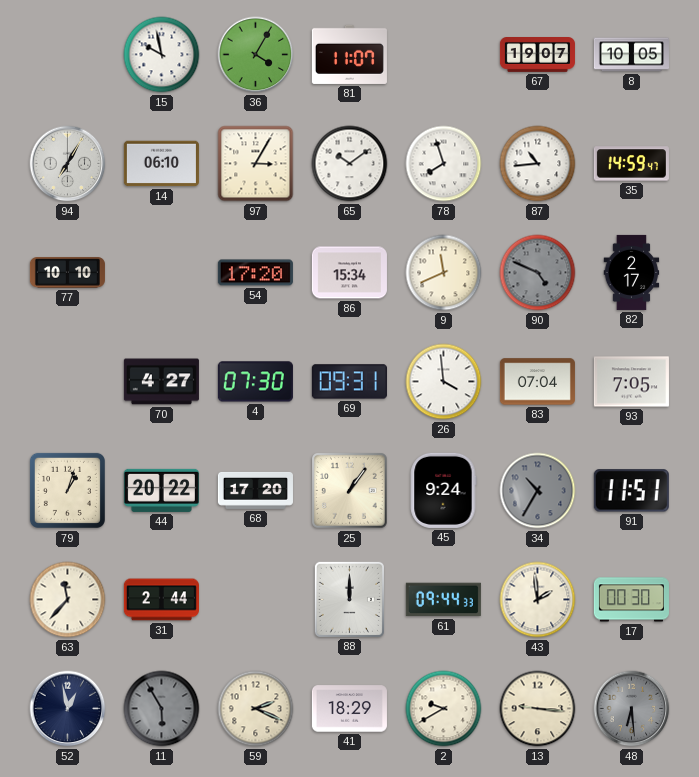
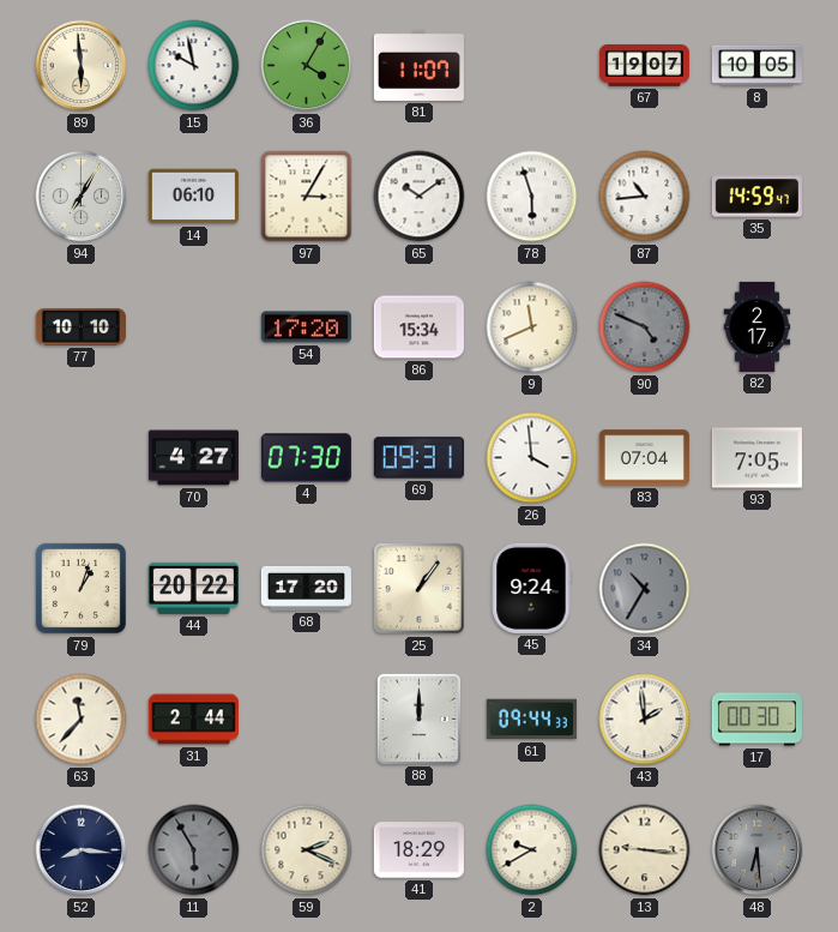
89: none -> 5:59
78: 7:57 -> 5:57
91: 11:51 -> none
52: 12:58 -> 8:16
